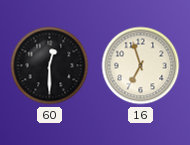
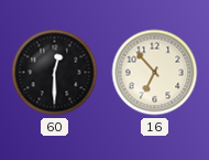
16: 6:57 -> 6:53
